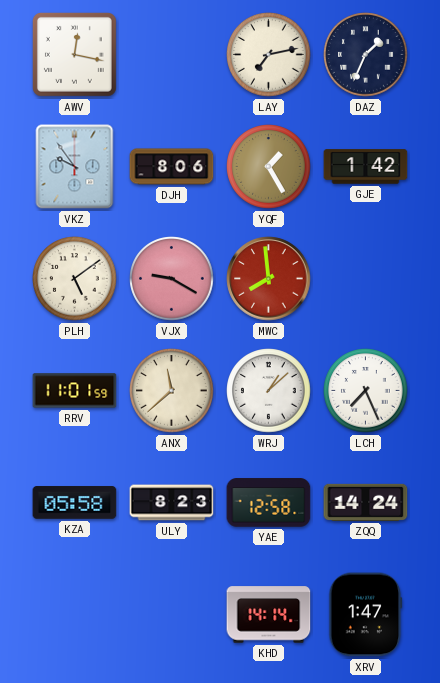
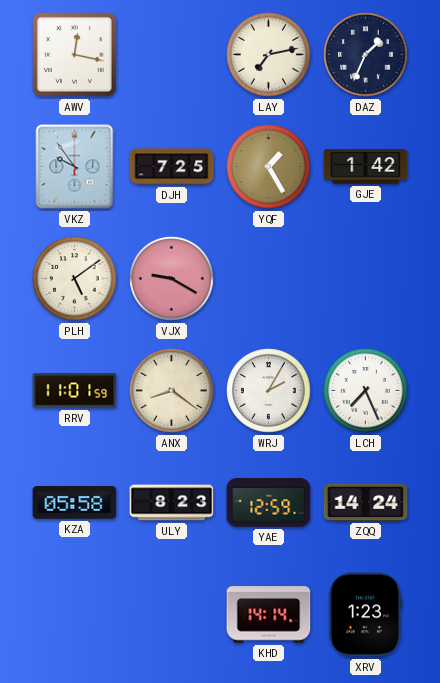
DJH: 8:06 -> 7:25
MWC: 7:59 -> none
ANX: 11:38 -> 8:21
WRJ: 1:08 -> 2:05
YAE: 12:58 -> 12:59
XRV: 1:47 -> 1:23
